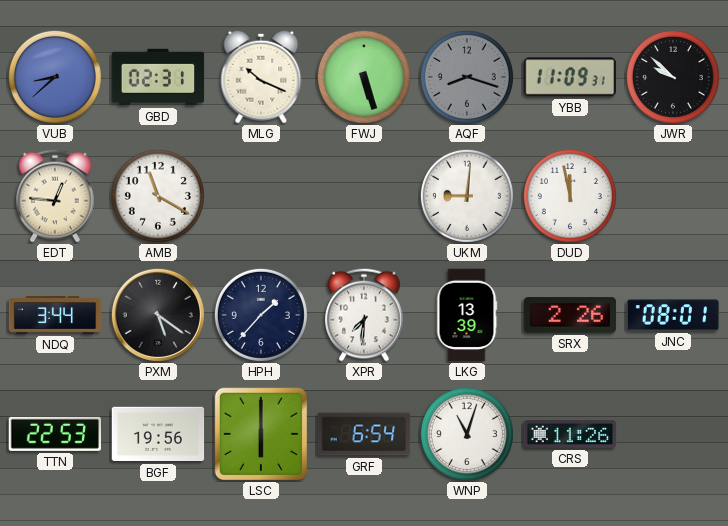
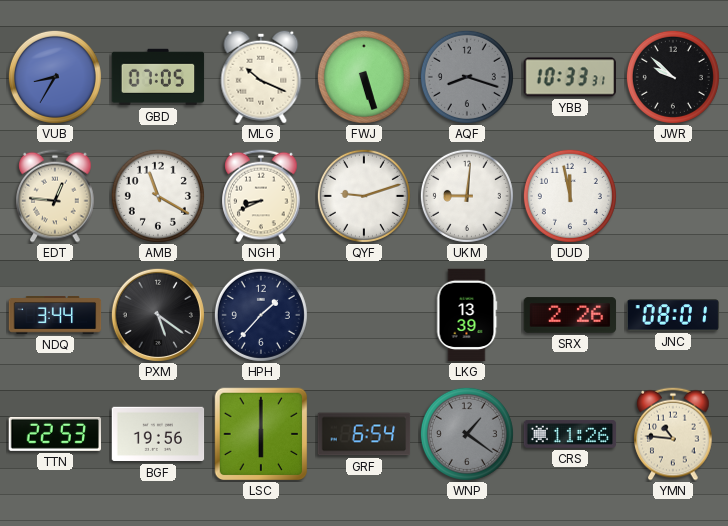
VUB: 8:38 -> 8:35
GBD: 02:31 -> 07:05
YBB: 11:09 -> 10:33
NGH: none -> 8:41
QYF: none -> 9:12
XPR: 7:31 -> none
WNP: 11:03 -> 1:21
WNP dial: white -> grey
YMN: none -> 10:46
